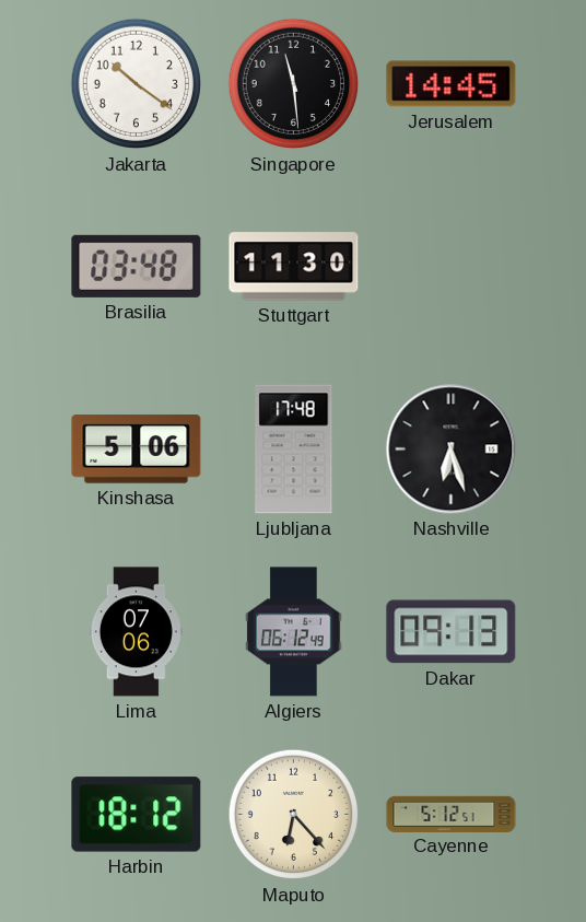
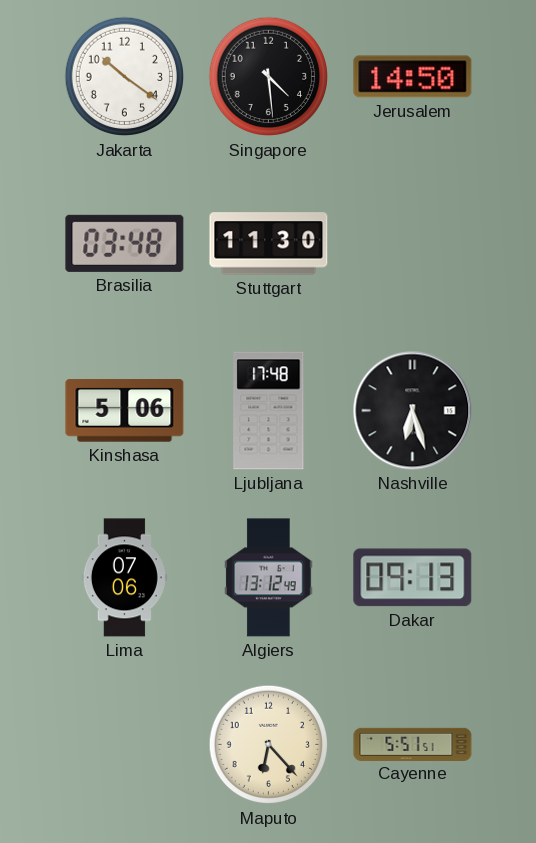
Singapore: 11:29 -> 4:29
Jerusalem: 14:45 -> 14:50
Algiers: 06:12 -> 13:12
Harbin: 18:12 -> none
Cayenne: 5:12 -> 5:51
